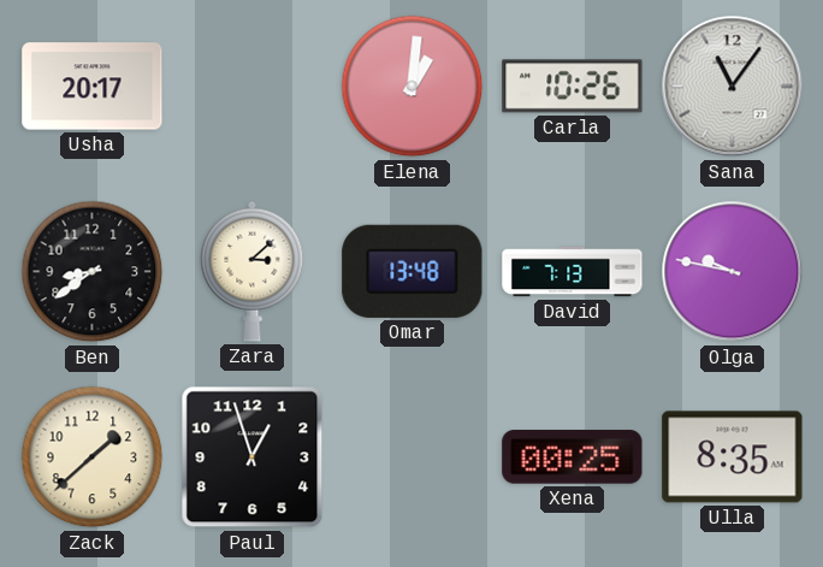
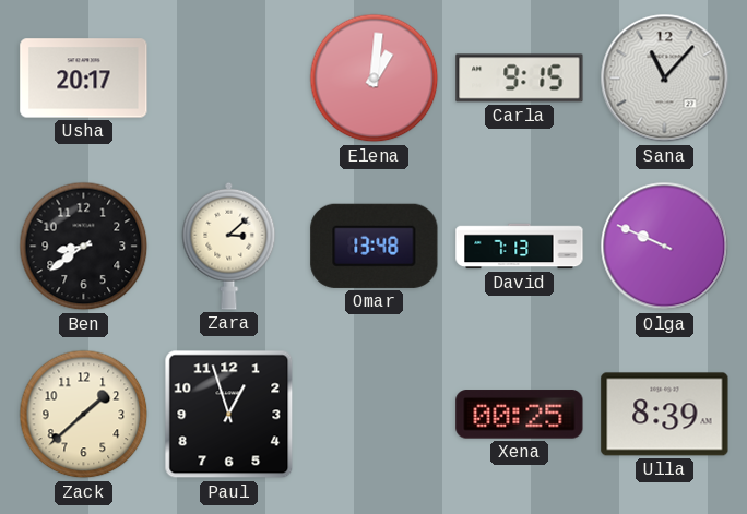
Carla: 10:26 -> 9:15
Sana: 11:06 -> 11:07
Olga: 9:47 -> 9:49
Ulla: 8:35 -> 8:39
